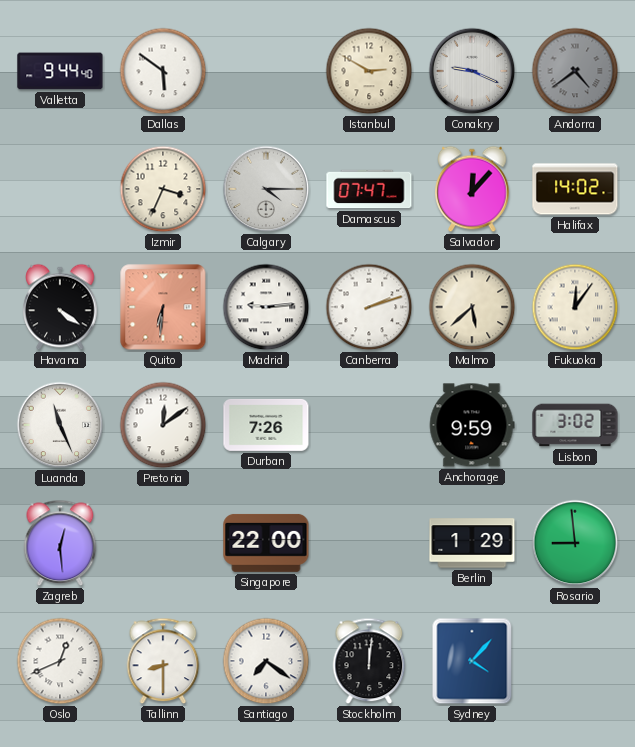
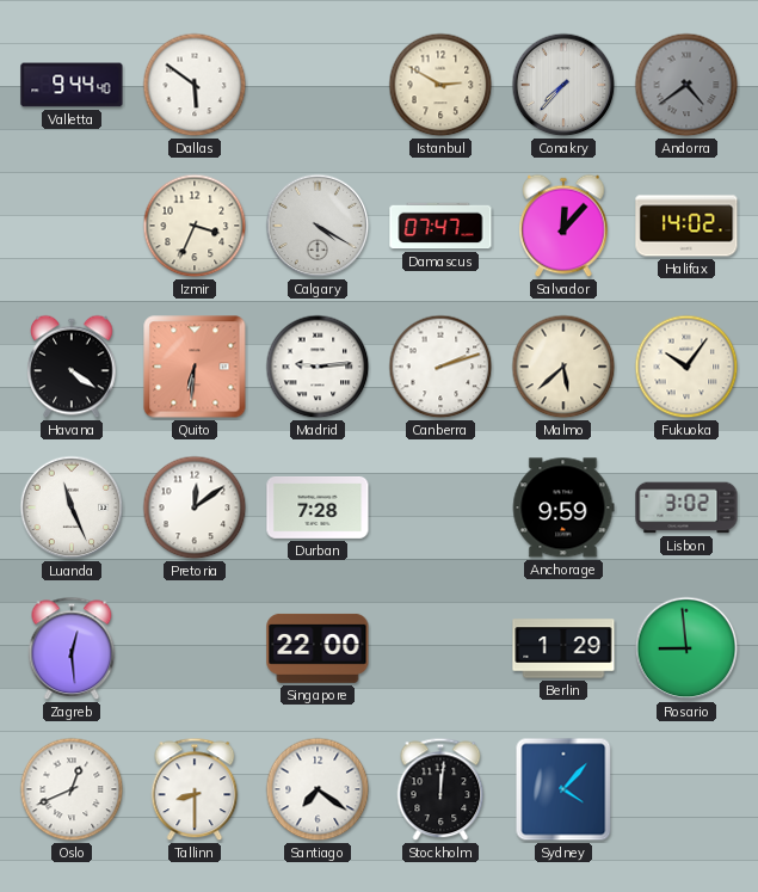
Conakry: 9:19 -> 7:37
Calgary: 4:15 -> 4:20
Fukuoka: 12:06 -> 10:06
Durban: 7:26 -> 7:28
